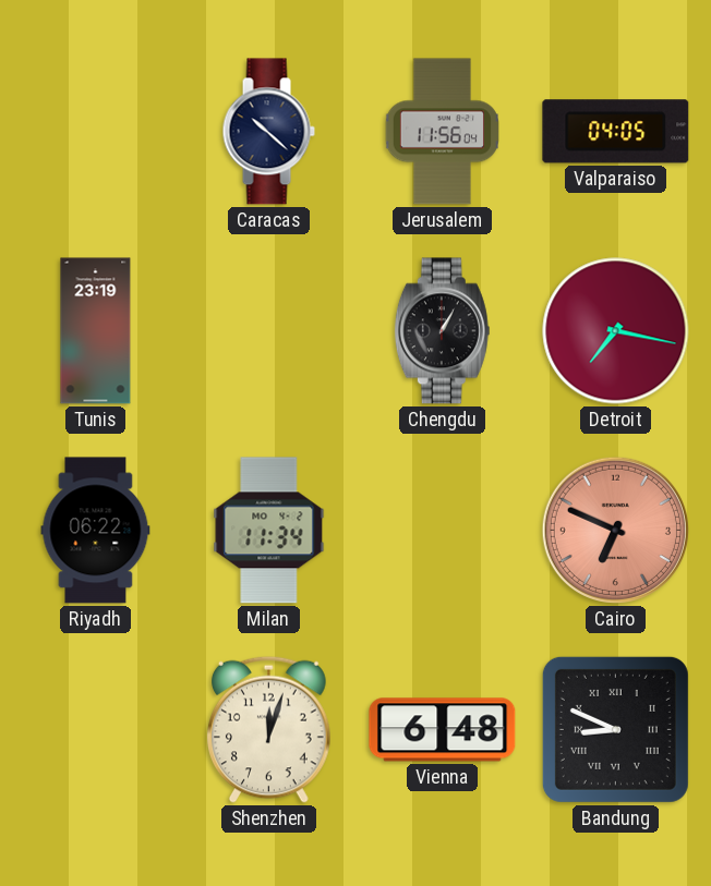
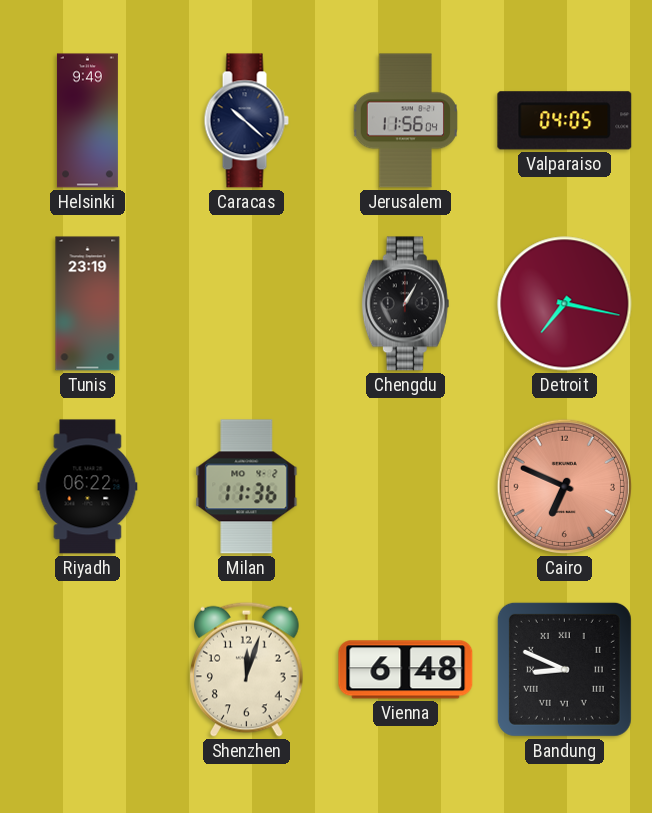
Helsinki: none -> 9:49
Milan: 11:34 -> 11:36
